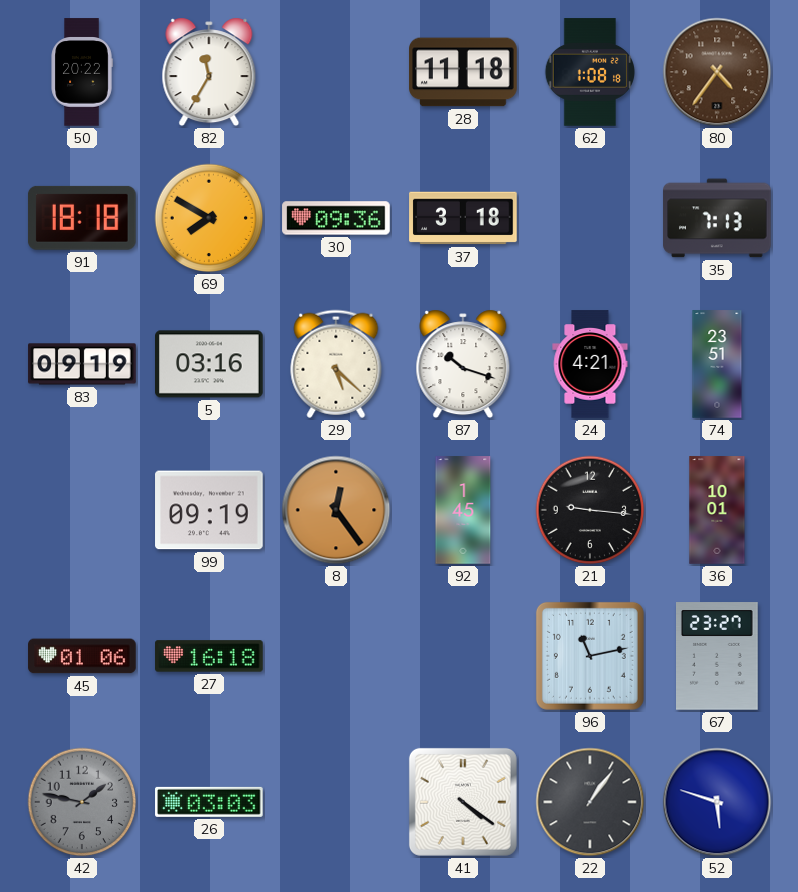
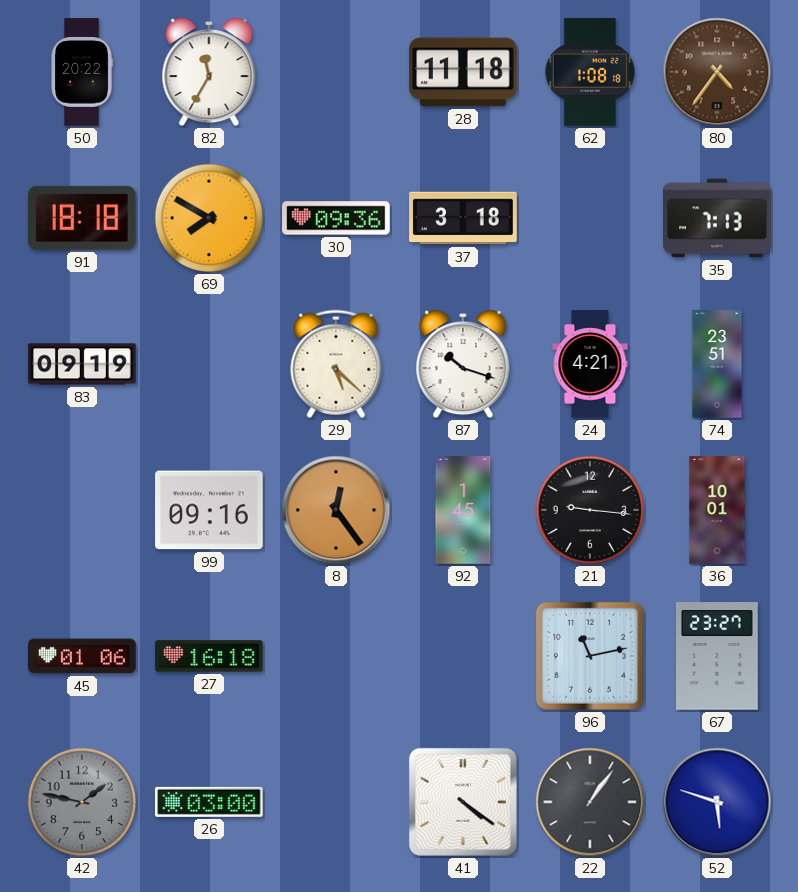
5: 03:16 -> none
99: 09:19 -> 09:16
26: 03:03 -> 03:00
